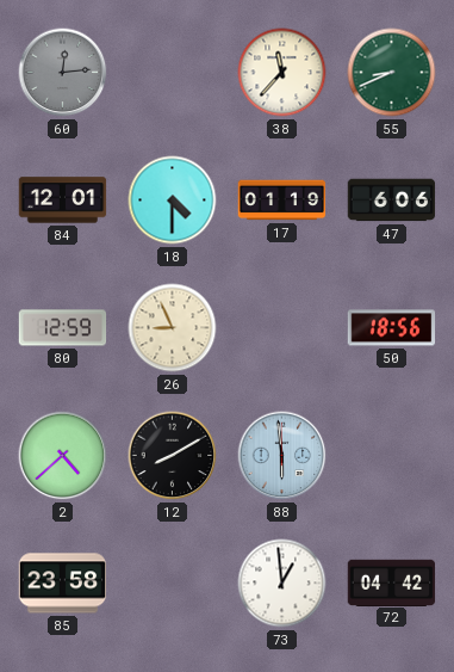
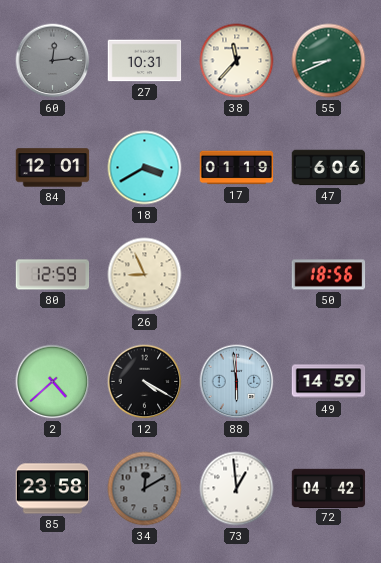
27: none -> 10:31
18: 4:30 -> 3:40
12: 8:10 -> 4:20
49: none -> 14:59
34: none -> 12:10
